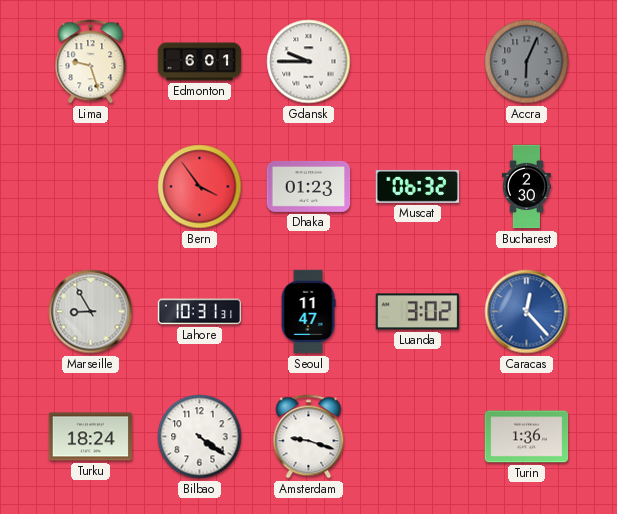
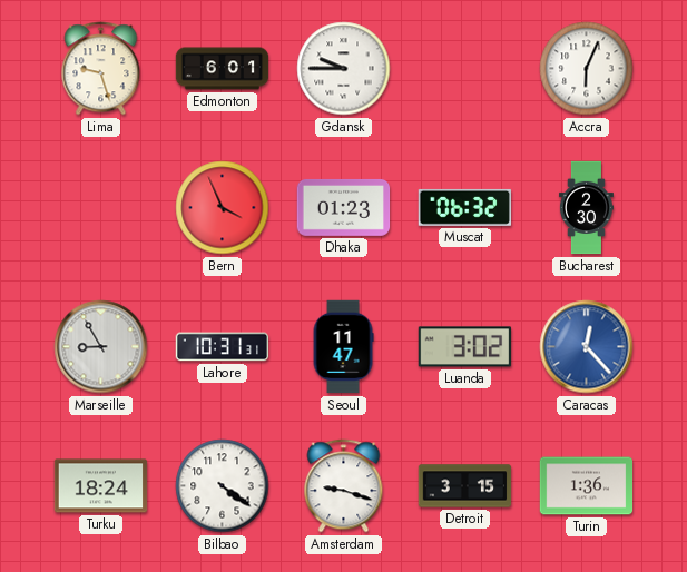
Accra dial: grey -> white
Bern: 3:54 -> 3:56
Detroit: none -> 3:15
